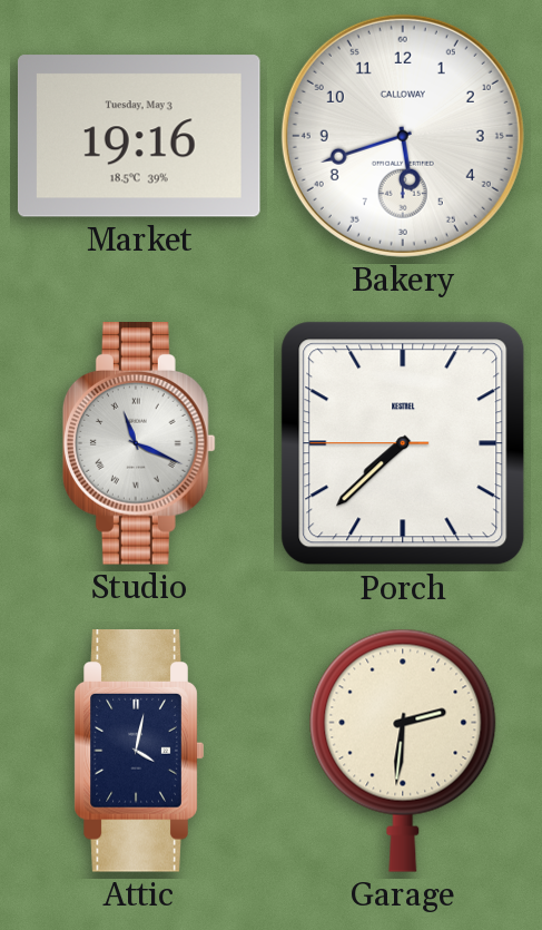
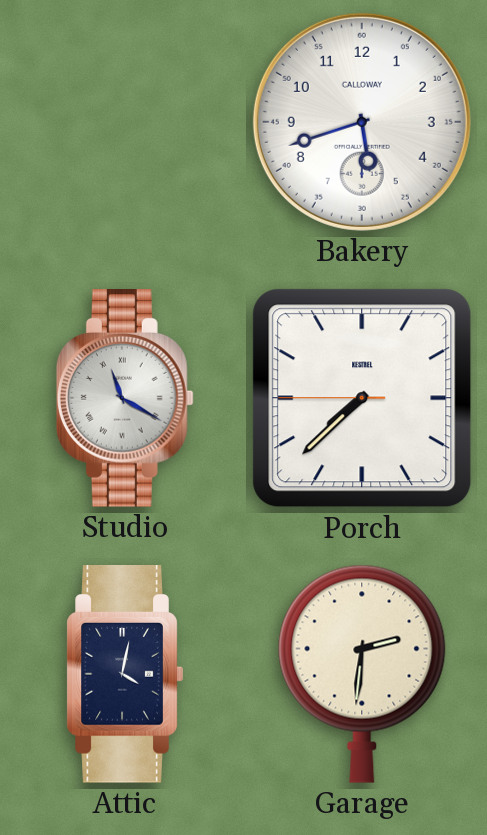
Market: 19:16 -> none
Studio: 11:19 -> 11:20
